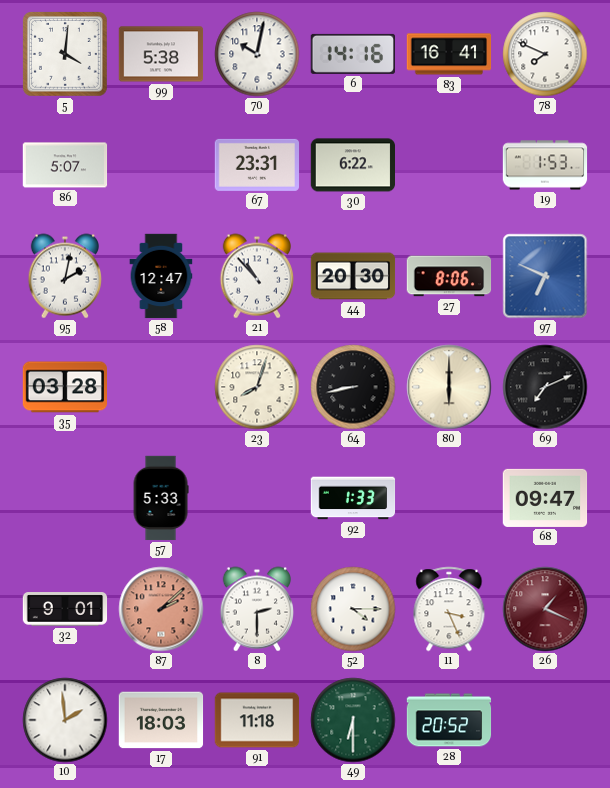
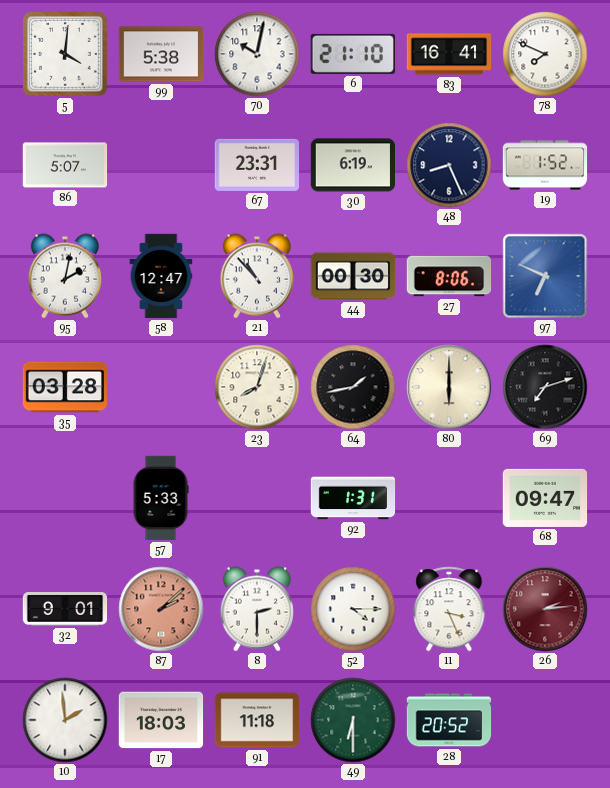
6: 14:16 -> 21:10
30: 6:22 -> 6:19
48: none -> 8:26
19: 1:53 -> 1:52
44: 20:30 -> 00:30
64: 8:43 -> 1:43
69: 7:11 -> 7:12
92: 1:33 -> 1:31
26: 1:19 -> 2:14
